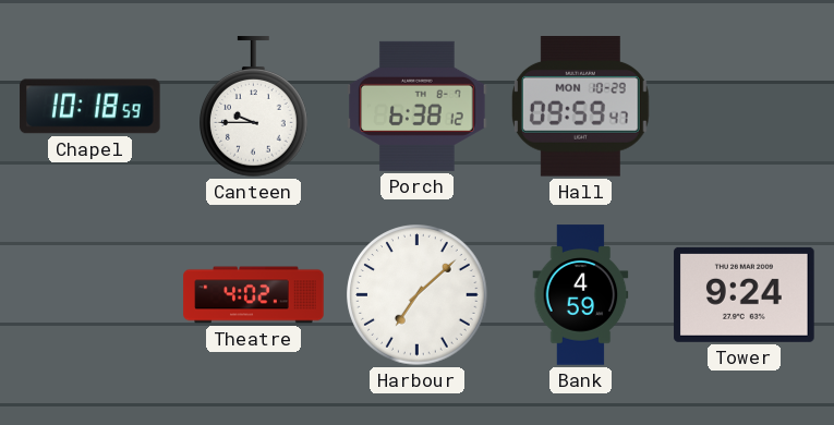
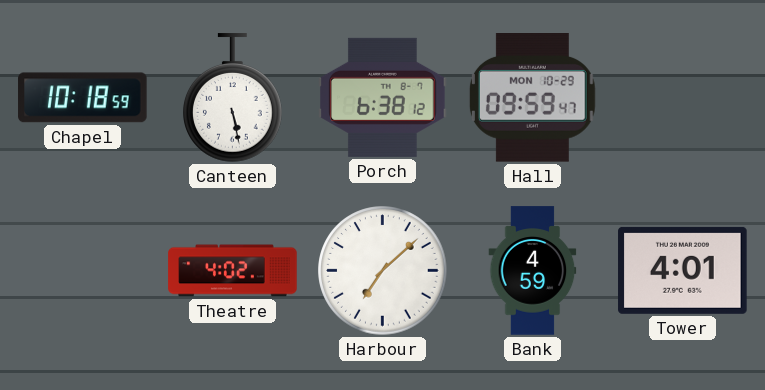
Canteen: 9:45 -> 5:28
Tower: 9:24 -> 4:01
